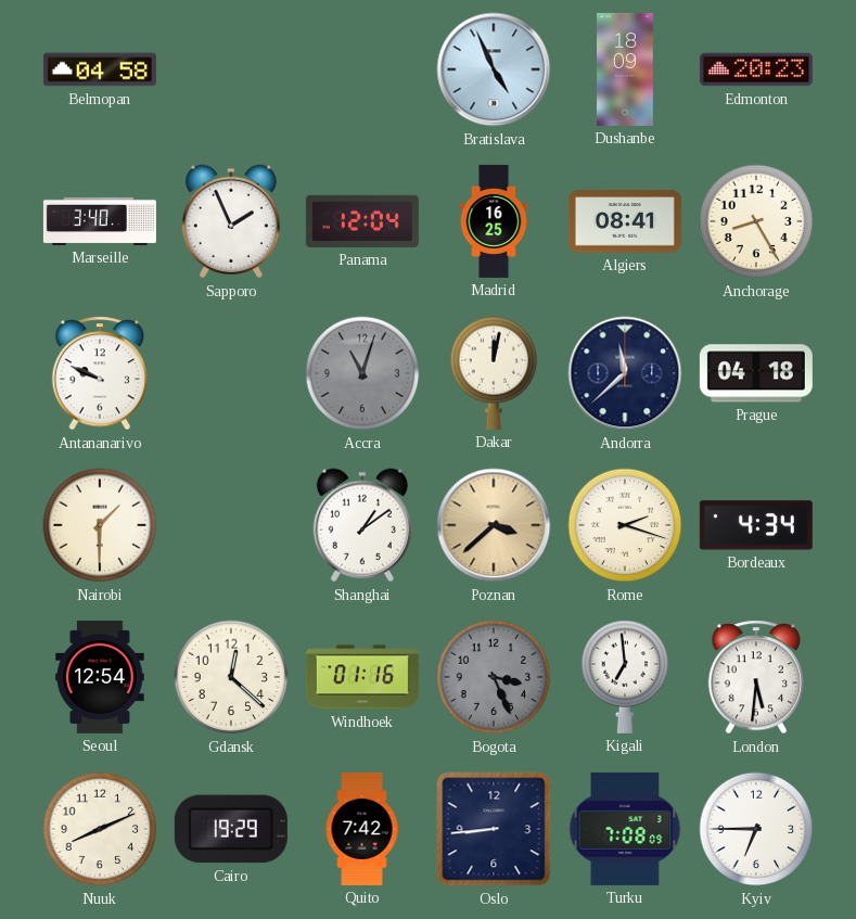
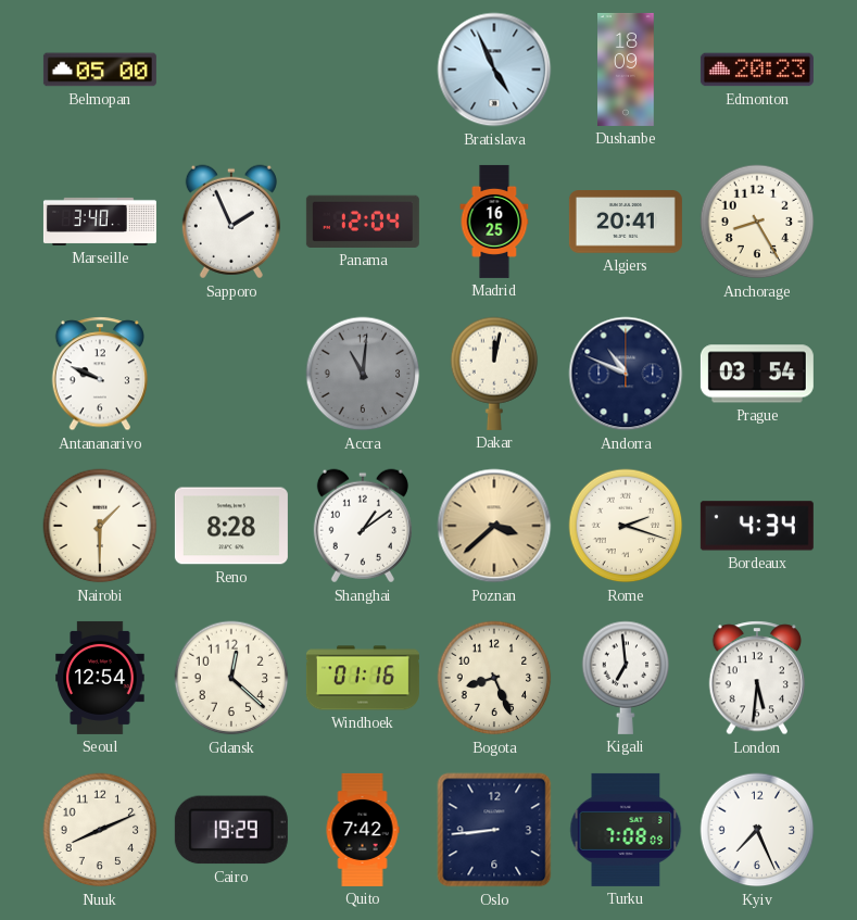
Belmopan: 04:58 -> 05:00
Algiers: 08:41 -> 20:41
Accra: 11:03 -> 11:01
Andorra: 11:38 -> 10:49
Prague: 04:18 -> 03:54
Reno: none -> 8:28
Bogota: 3:26 -> 8:26
Bogota dial: grey -> cream
Kyiv: 6:45 -> 7:26
